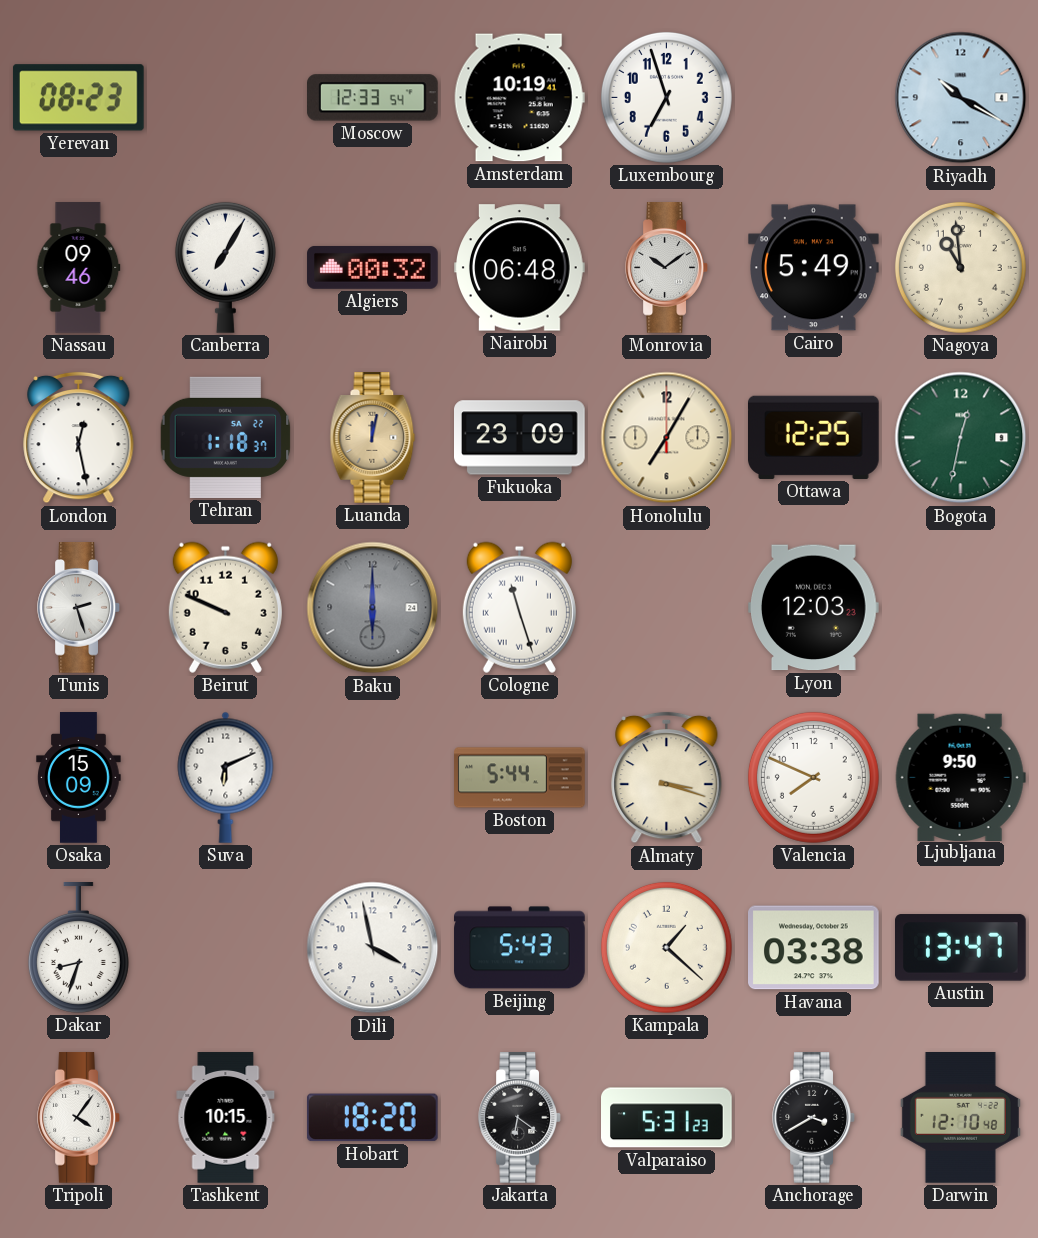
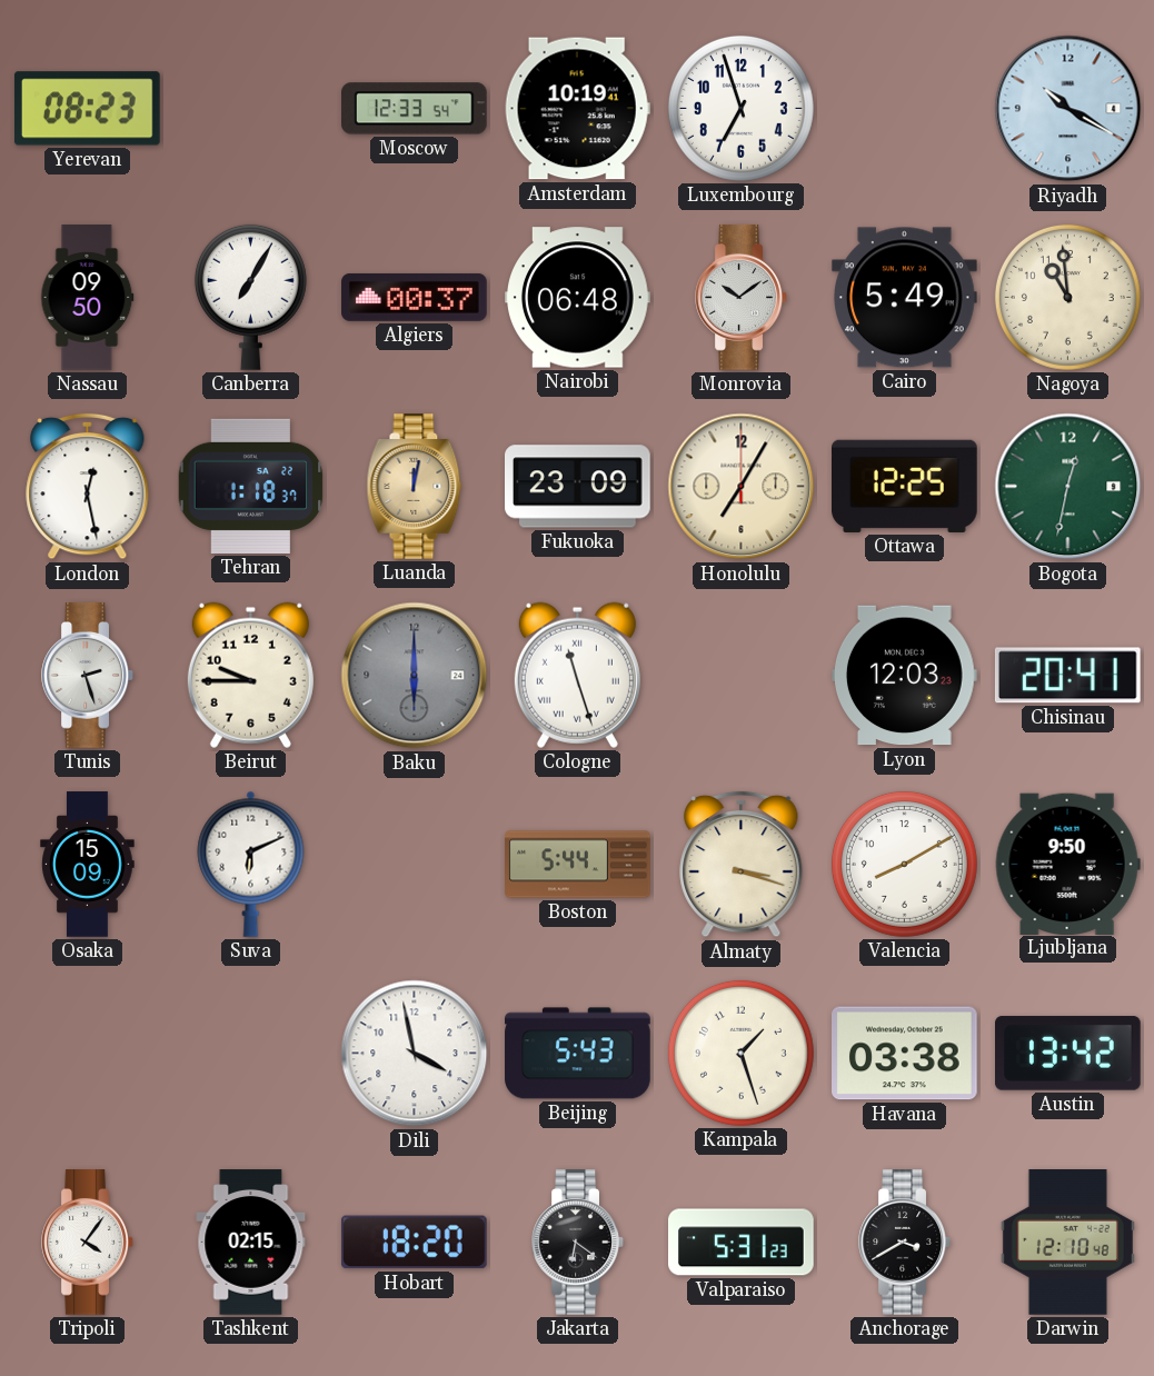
Nassau: 09:46 -> 09:50
Algiers: 00:32 -> 00:37
Beirut: 9:49 -> 9:45
Chisinau: none -> 20:41
Valencia: 7:49 -> 8:10
Dakar: 8:33 -> none
Kampala: 1:22 -> 1:27
Austin: 13:47 -> 13:42
Tashkent: 10:15 -> 02:15
